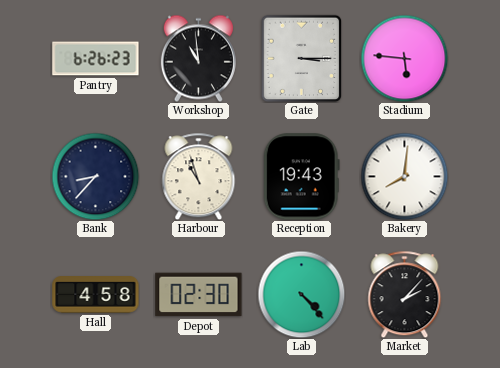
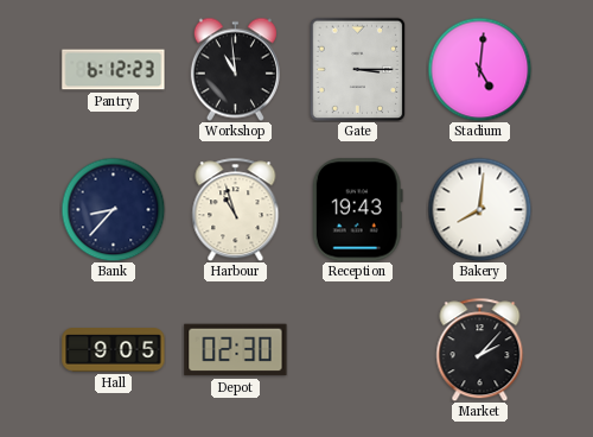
Pantry: 6:26 -> 6:12
Stadium: 5:46 -> 5:01
Hall: 4:58 -> 9:05
Lab: 4:23 -> none
